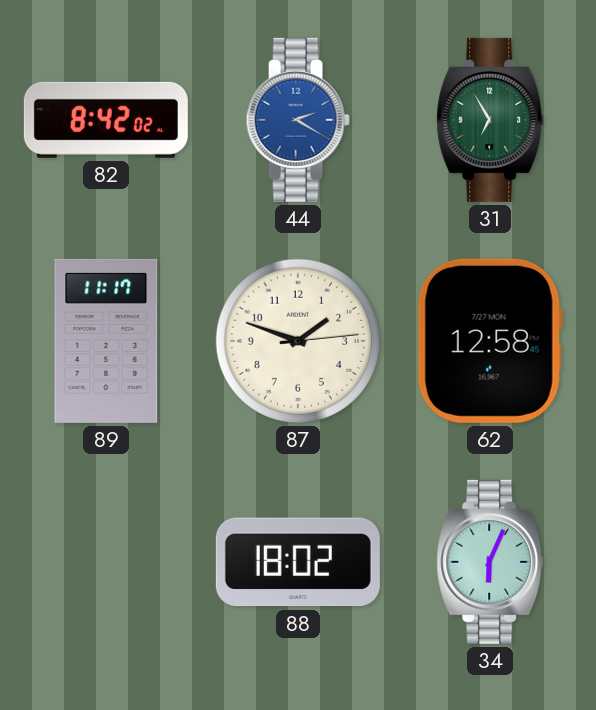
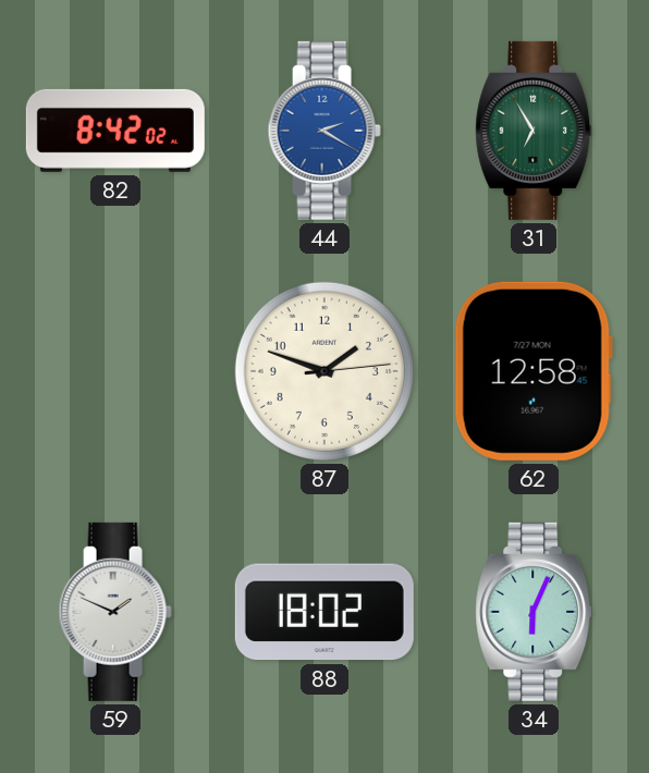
89: 11:17 -> none
59: none -> 1:49
